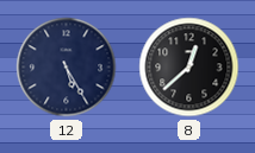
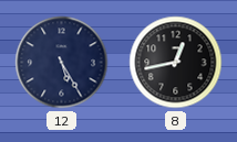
8: 12:38 -> 12:43
